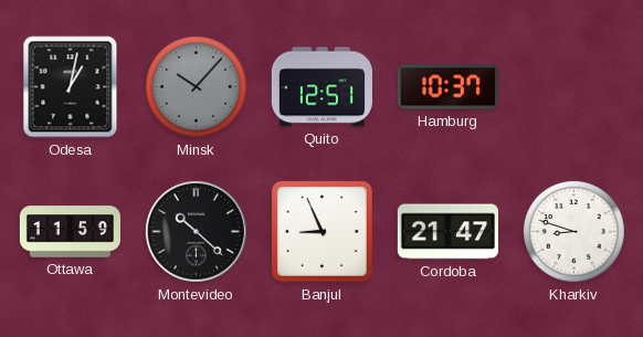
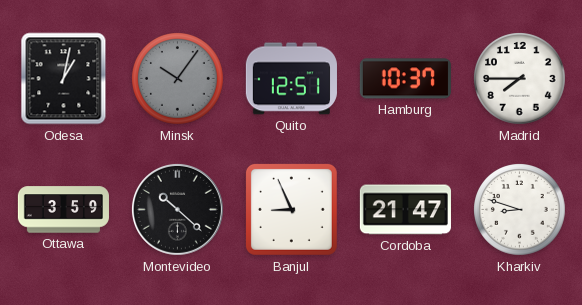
Minsk: 10:07 -> 10:06
Madrid: none -> 7:45
Ottawa: 11:59 -> 3:59
